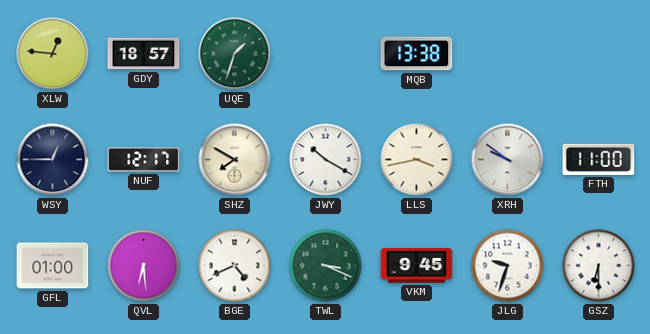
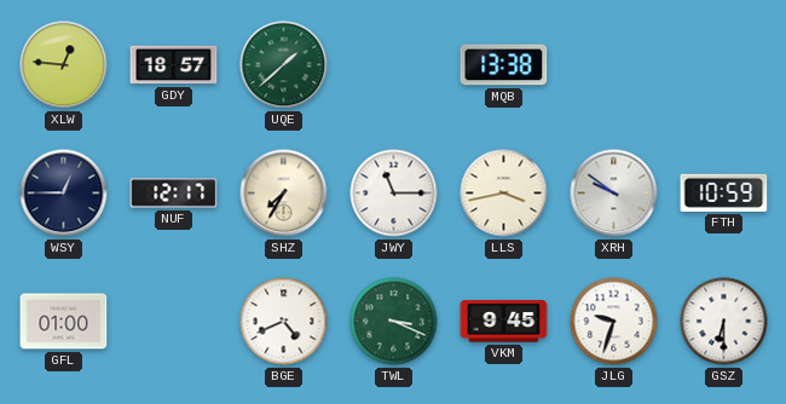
UQE: 1:33 -> 1:38
SHZ: 7:50 -> 7:35
JWY: 10:20 -> 11:15
FTH: 11:00 -> 10:59
QVL: 6:29 -> none
